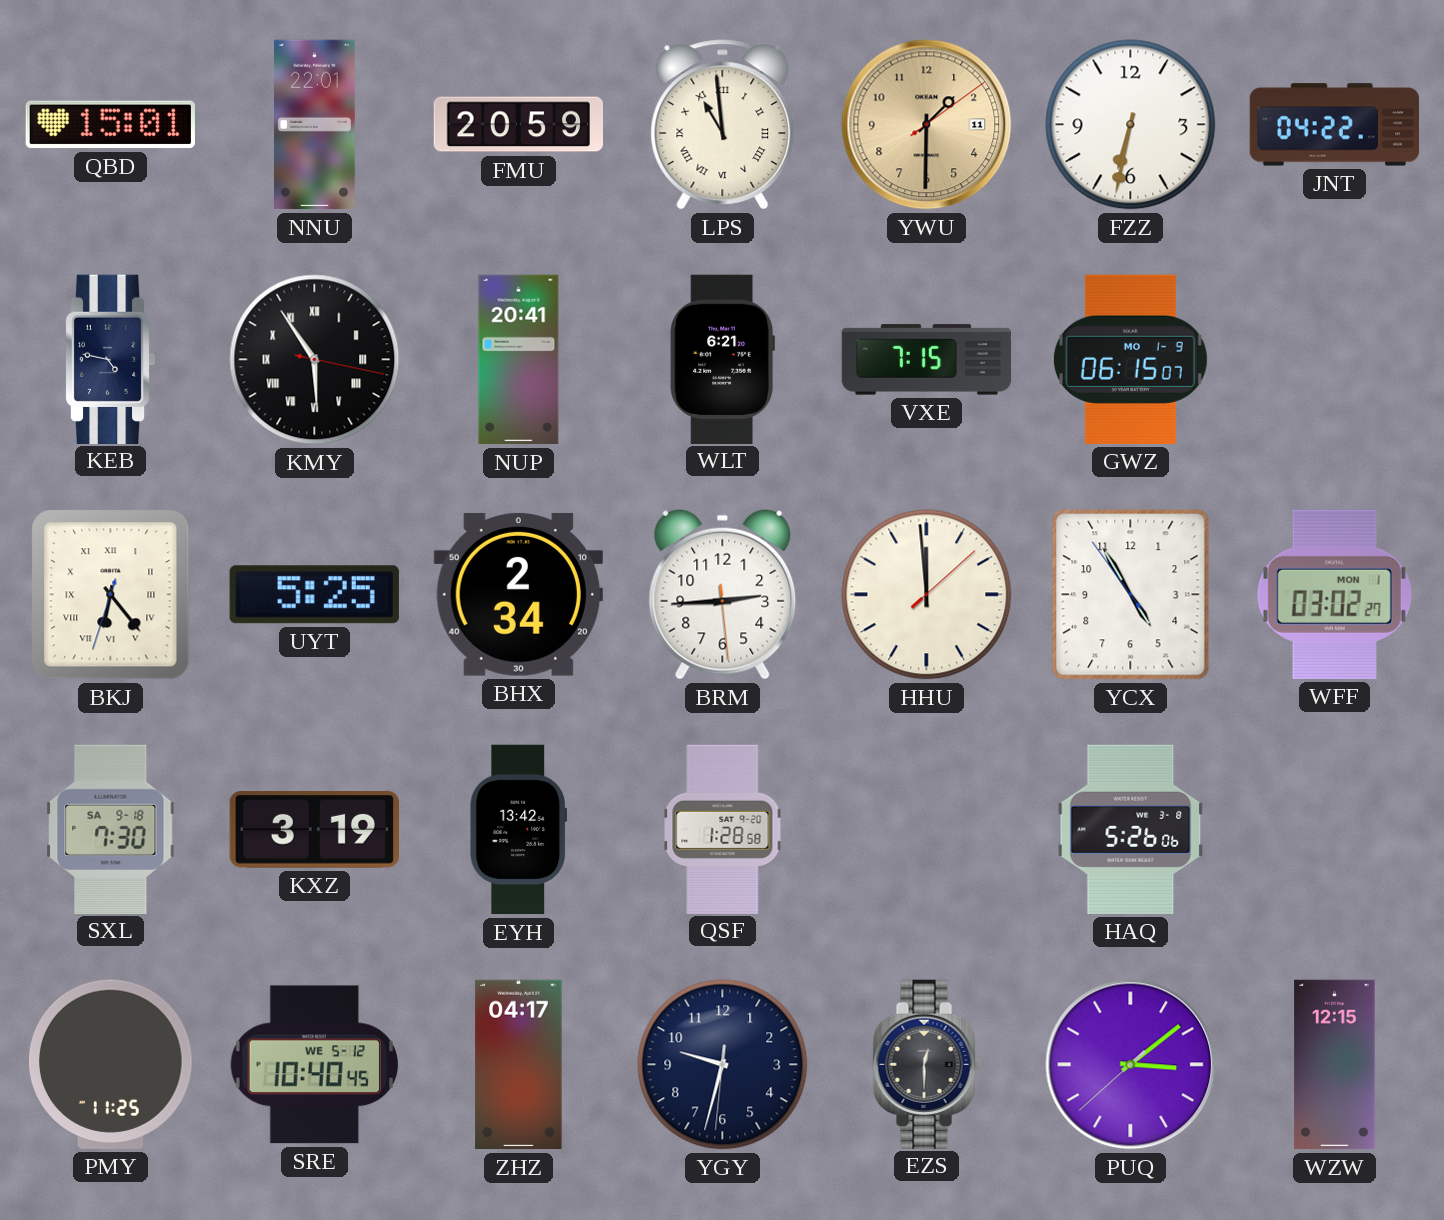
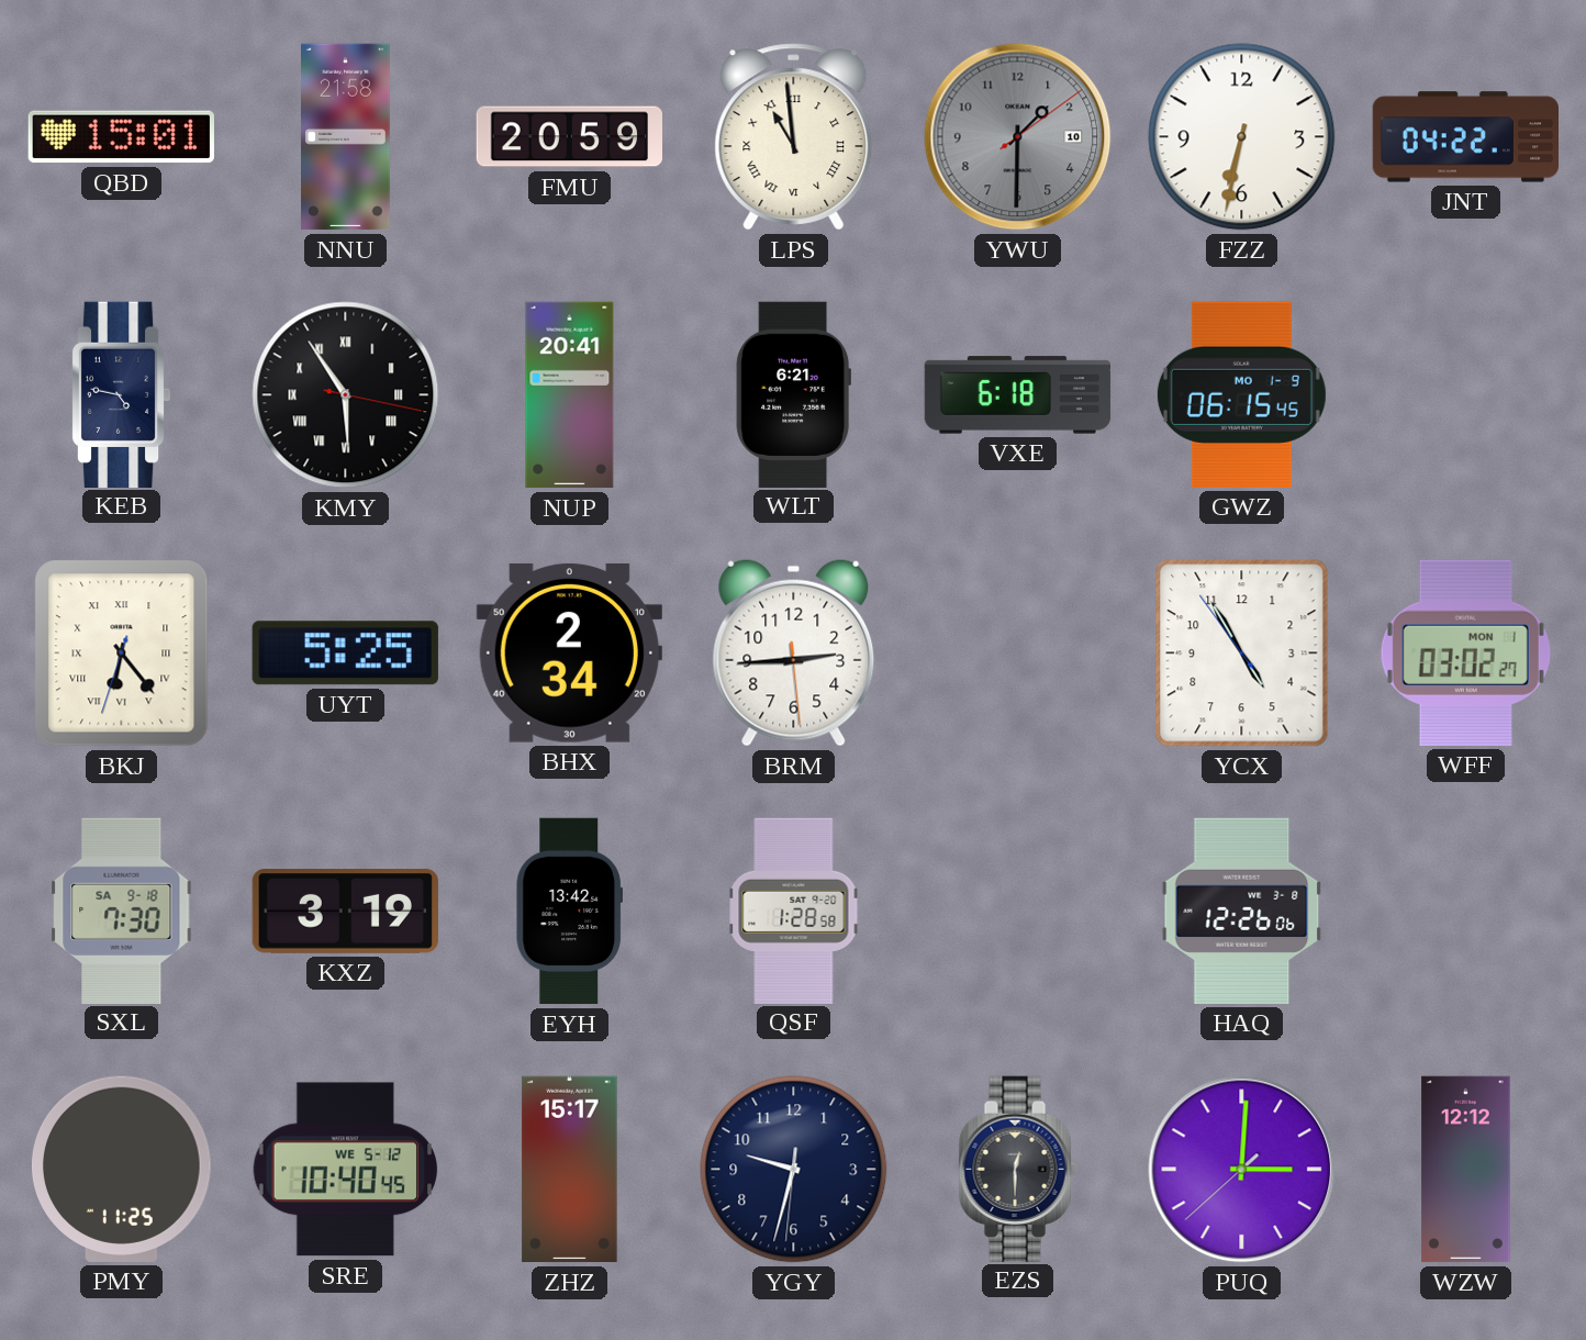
NNU: 22:01 -> 21:58
YWU date: 11 -> 10
YWU dial: champagne -> grey
VXE: 7:15 -> 6:18
GWZ: 06:15:07 -> 06:15:45
HHU: 11:59 -> none
HAQ: 5:26 -> 12:26
ZHZ: 04:17 -> 15:17
PUQ: 3:08 -> 3:00
WZW: 12:15 -> 12:12
